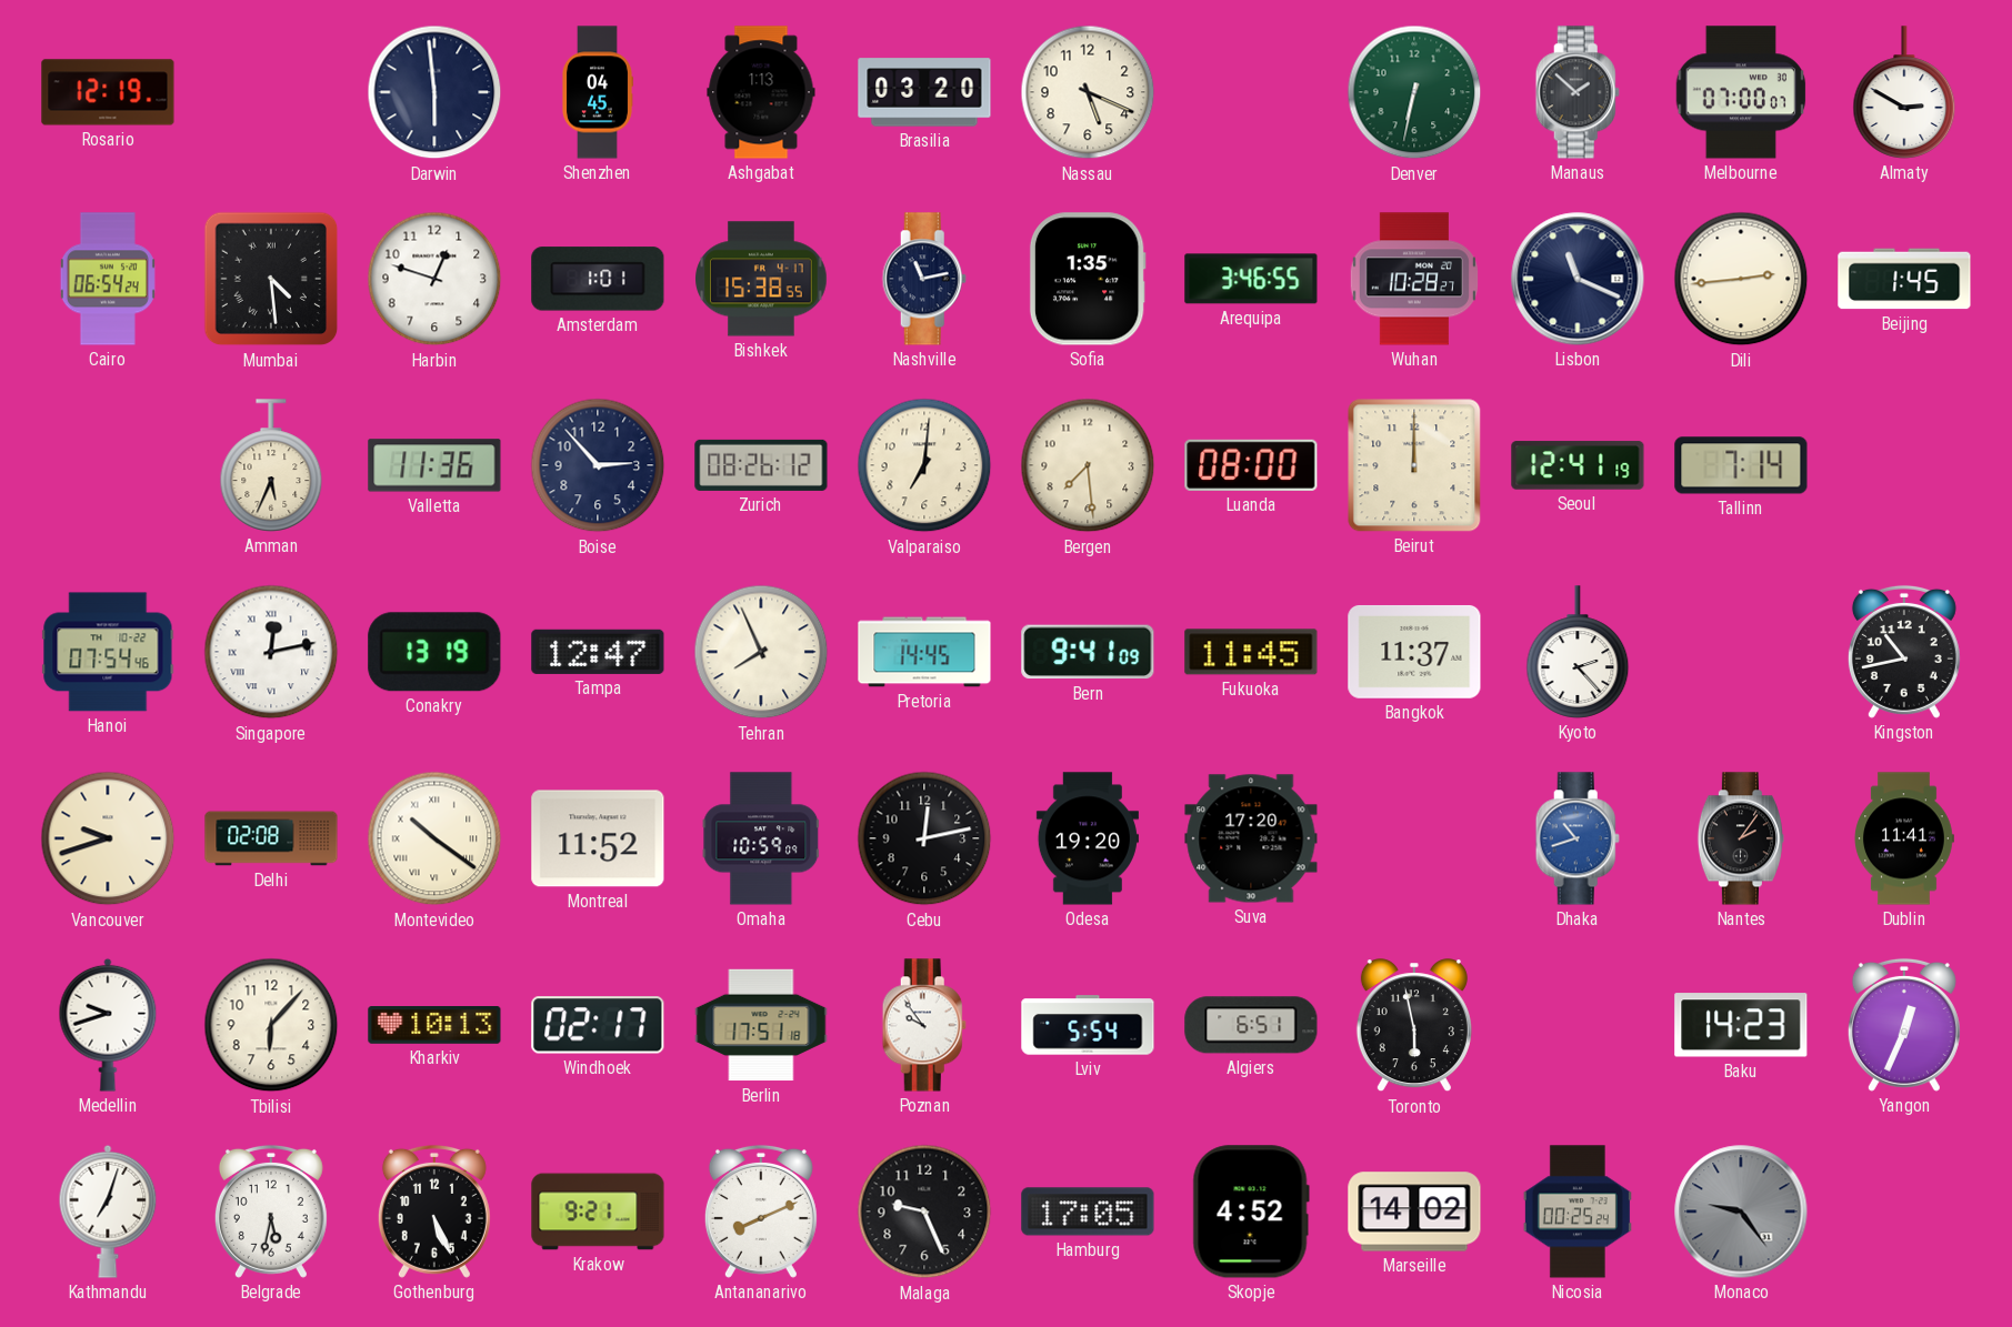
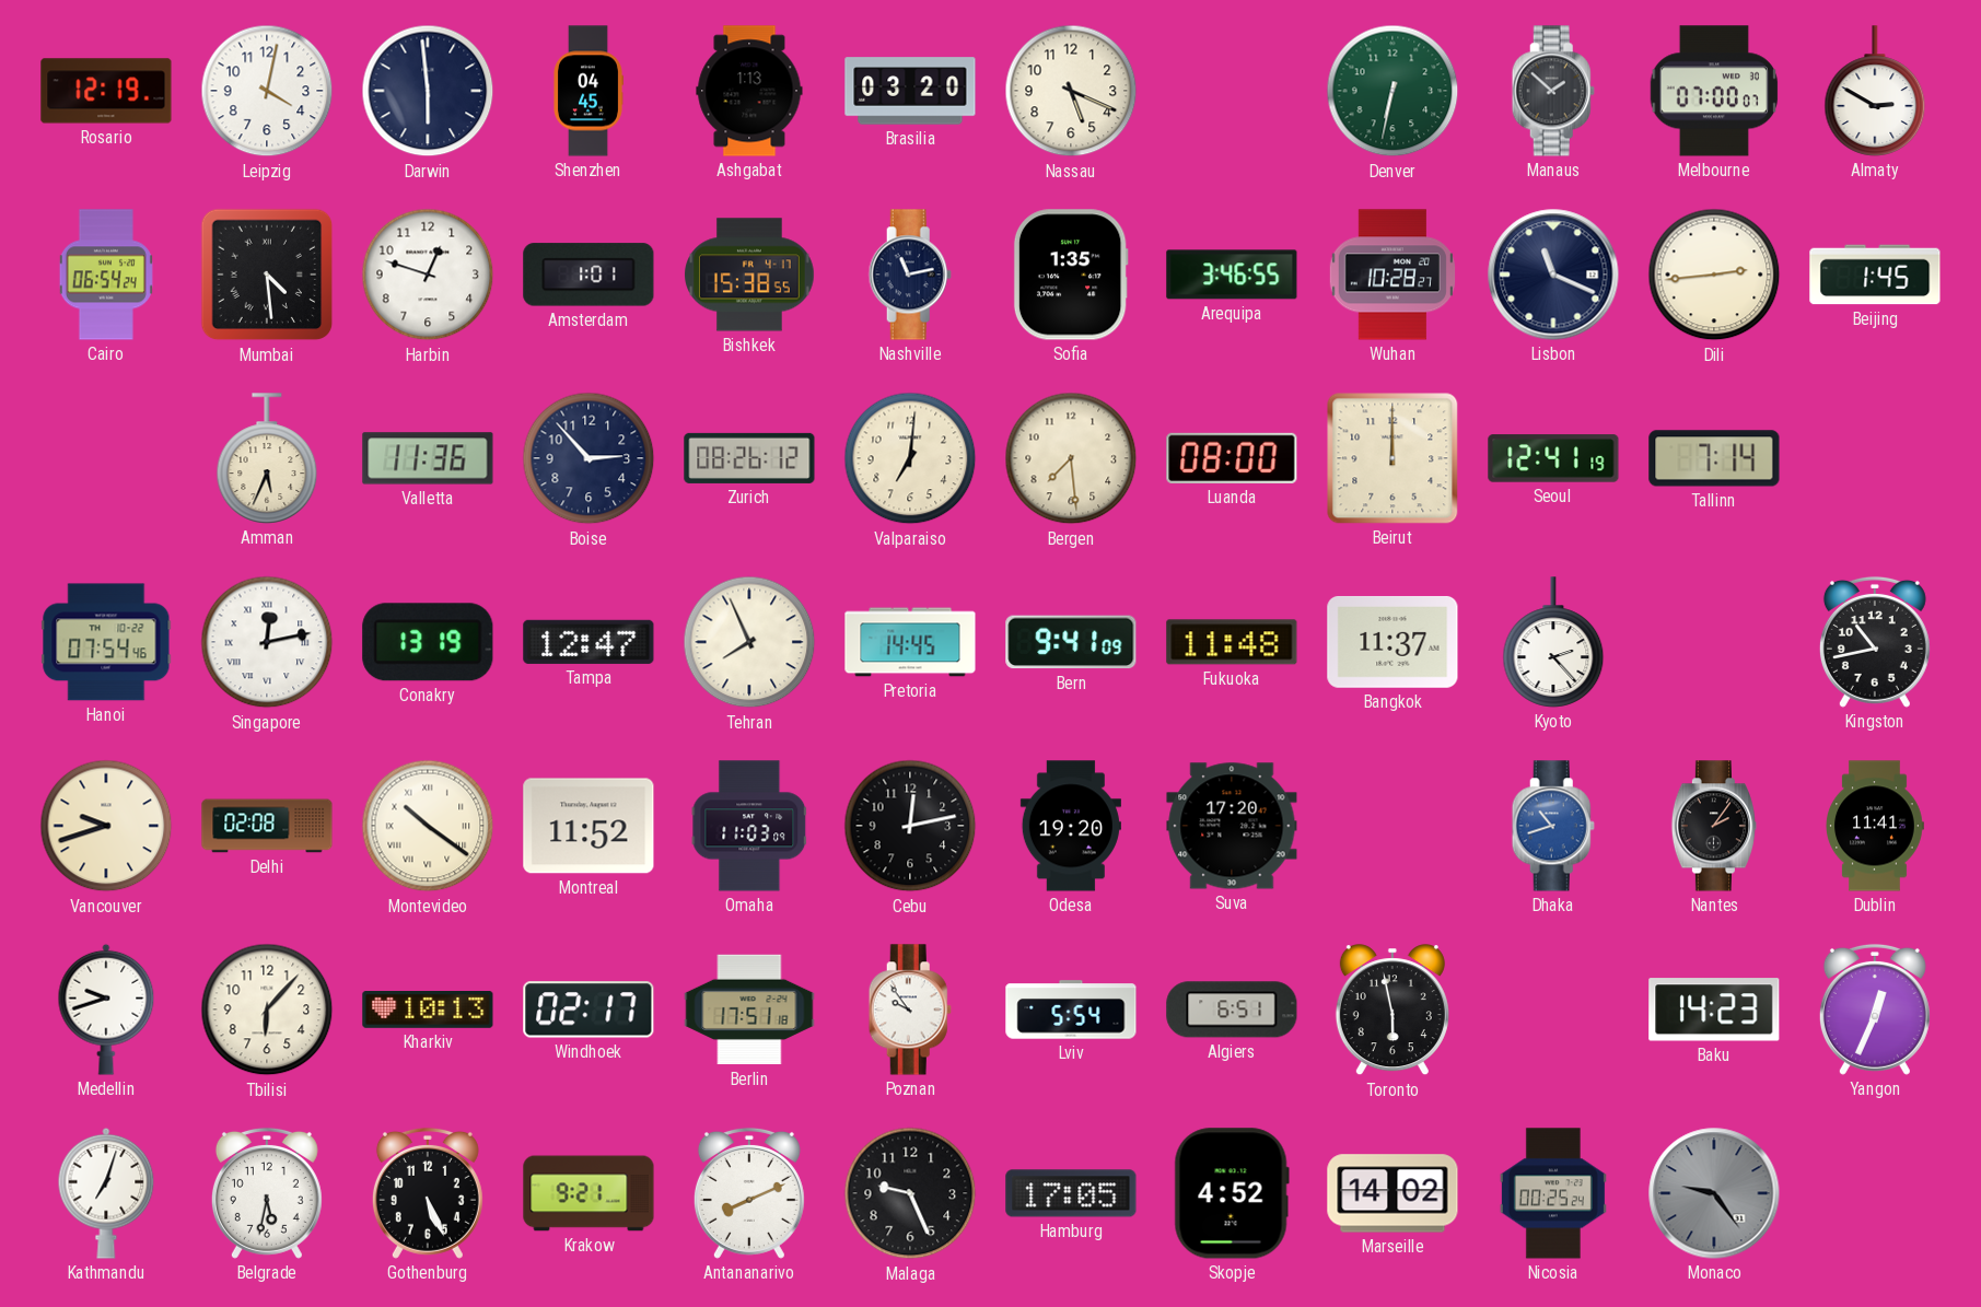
Leipzig: none -> 4:02
Fukuoka: 11:45 -> 11:48
Omaha: 10:59 -> 11:03
